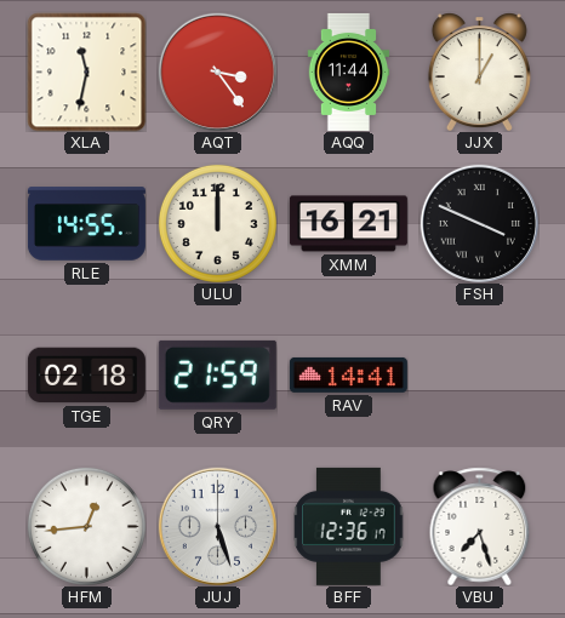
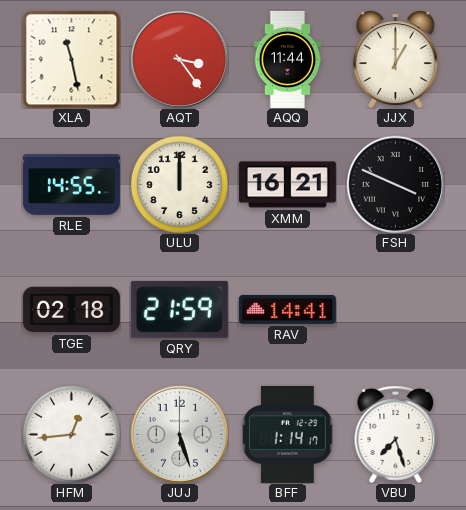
XLA: 11:32 -> 11:28
BFF: 12:36 -> 1:14
